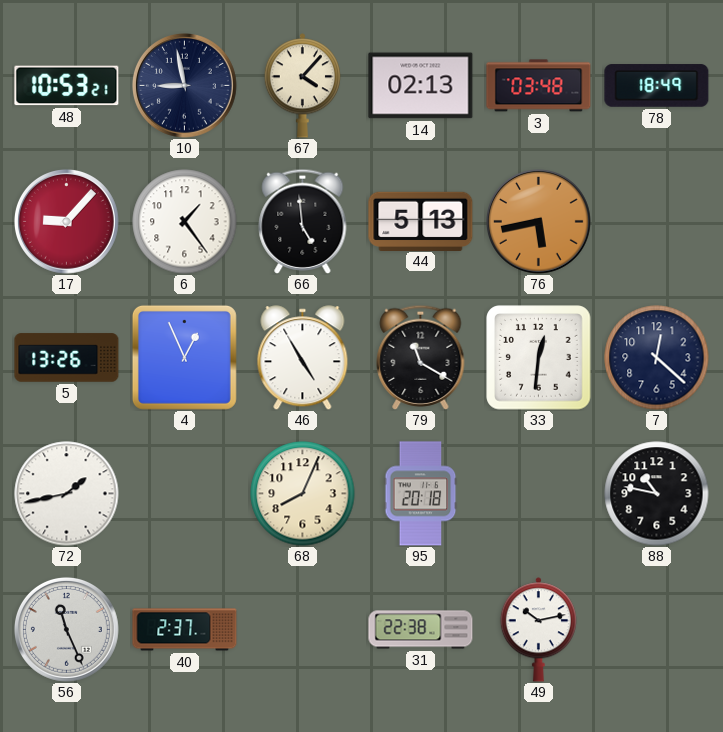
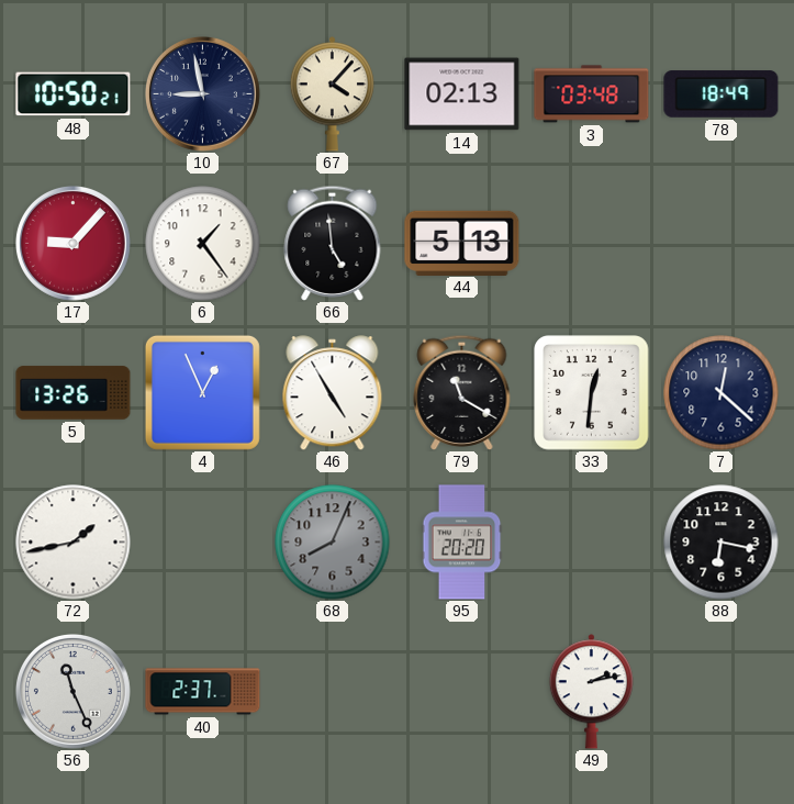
48: 10:53 -> 10:50
76: 5:43 -> none
68 dial: cream -> grey
95: 20:18 -> 20:20
88: 10:47 -> 6:17
31: 22:38 -> none
49: 10:13 -> 2:13
